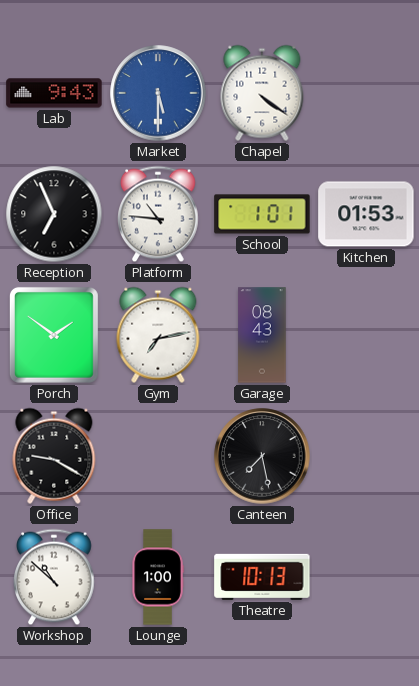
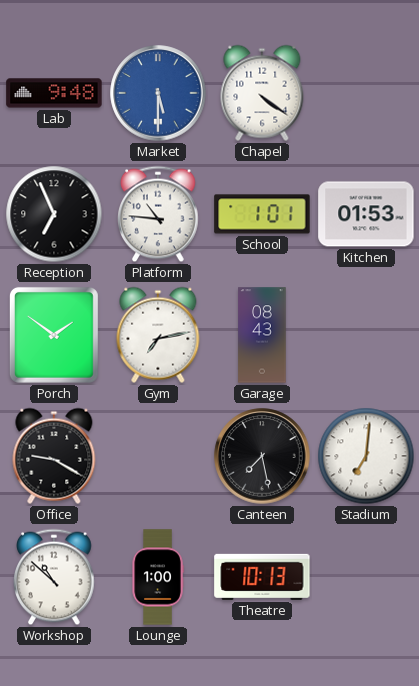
Lab: 9:43 -> 9:48
Stadium: none -> 7:01
